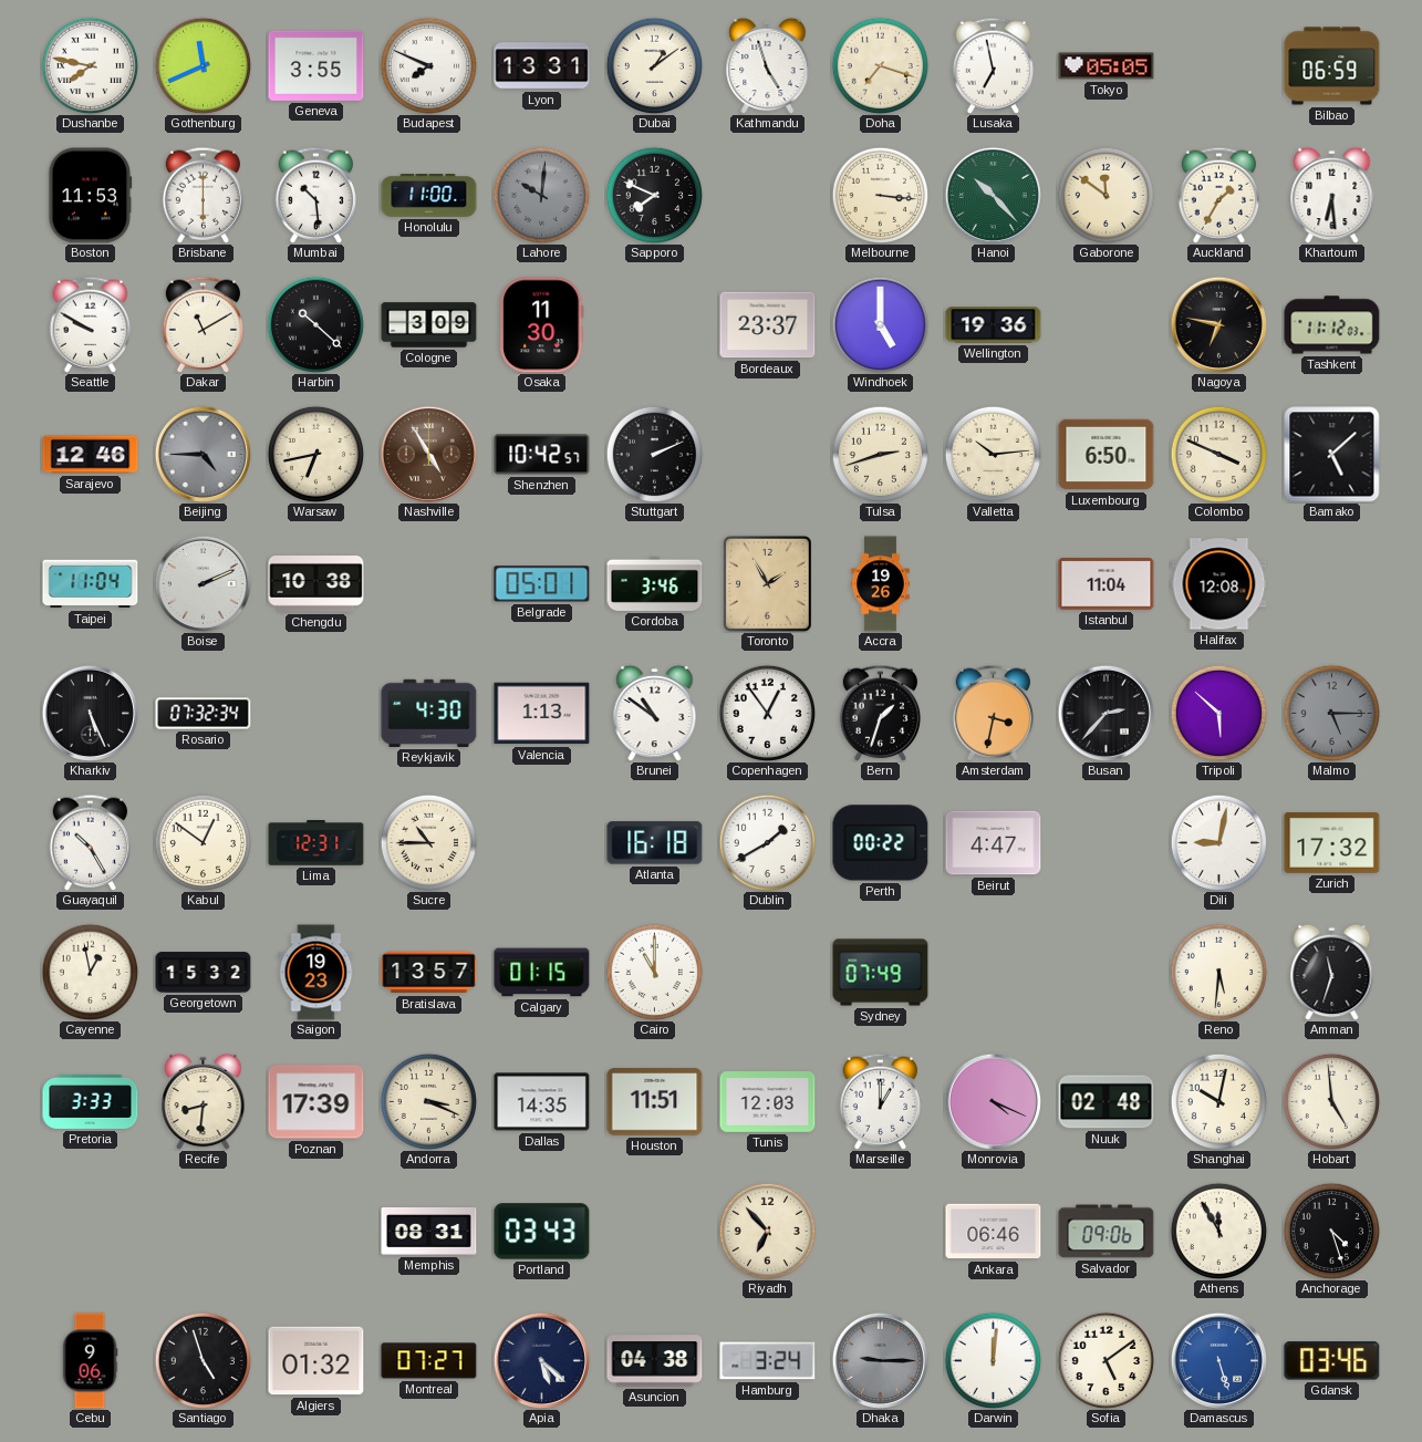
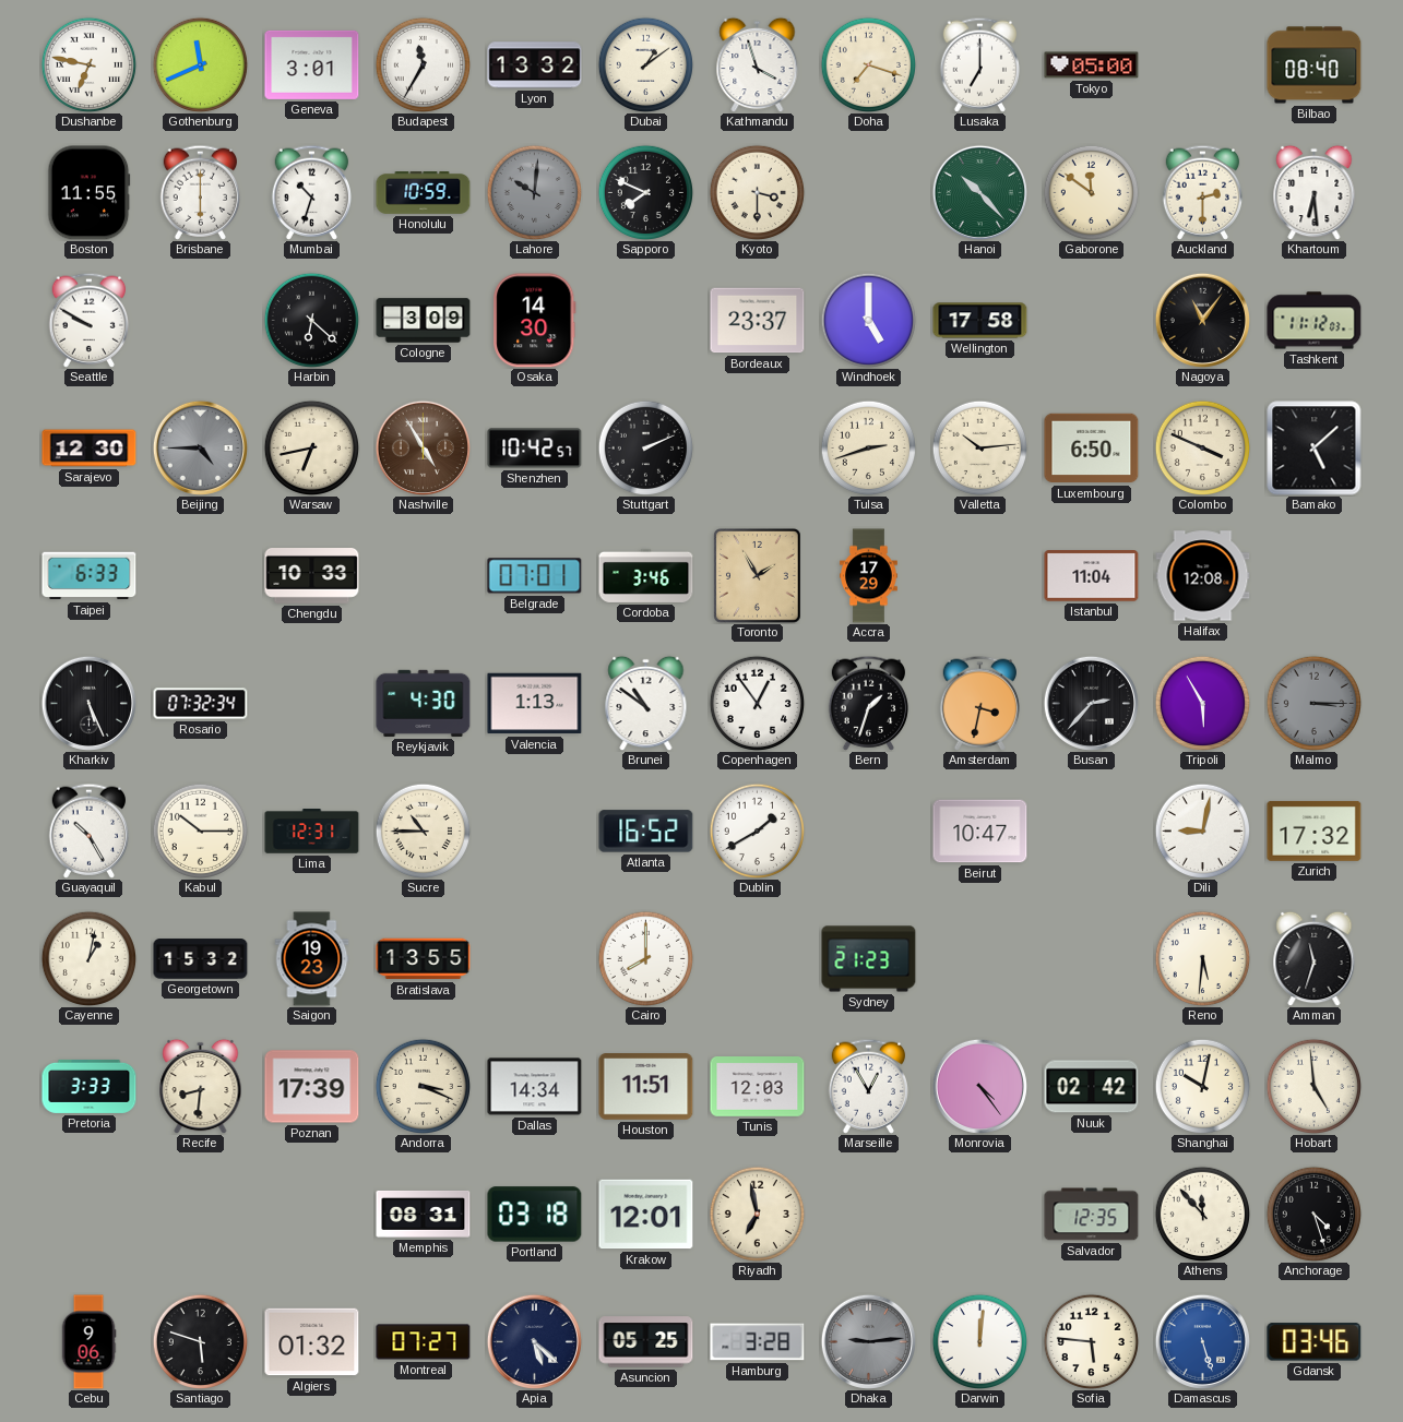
Dushanbe: 7:47 -> 6:47
Geneva: 3:55 -> 3:01
Budapest: 7:49 -> 11:35
Lyon: 13:31 -> 13:32
Kathmandu: 4:57 -> 3:57
Lusaka: 6:58 -> 7:00
Tokyo: 05:05 -> 05:00
Bilbao: 06:59 -> 08:40
Boston: 11:53 -> 11:55
Mumbai: 10:29 -> 10:33
Honolulu: 11:00 -> 10:59
Kyoto: none -> 3:30
Melbourne: 3:16 -> none
Auckland: 1:35 -> 2:30
Dakar: 11:10 -> none
Harbin: 10:22 -> 6:22
Osaka: 11:30 -> 14:30
Wellington: 19:36 -> 17:58
Nagoya: 6:47 -> 11:06
Sarajevo: 12:46 -> 12:30
Taipei: 11:04 -> 6:33
Boise: 2:11 -> none
Chengdu: 10:38 -> 10:33
Belgrade: 05:01 -> 07:01
Accra: 19:26 -> 17:29
Tripoli: 5:52 -> 5:55
Malmo: 5:15 -> 3:15
Kabul: 12:51 -> 10:15
Atlanta: 16:18 -> 16:52
Perth: 00:22 -> none
Beirut: 4:47 -> 10:47
Cayenne: 12:58 -> 1:02
Bratislava: 13:57 -> 13:55
Calgary: 01:15 -> none
Cairo: 11:00 -> 8:00
Sydney: 07:49 -> 21:23
Dallas: 14:35 -> 14:34
Marseille: 1:00 -> 12:55
Monrovia: 4:19 -> 4:24
Nuuk: 02:48 -> 02:42
Portland: 03:43 -> 03:18
Krakow: none -> 12:01
Riyadh: 6:53 -> 6:58
Ankara: 06:46 -> none
Salvador: 09:06 -> 12:35
Athens: 11:55 -> 11:53
Santiago: 4:57 -> 5:48
Asuncion: 04:38 -> 05:25
Hamburg: 3:24 -> 3:28
Dhaka: 9:15 -> 9:14
Sofia: 5:09 -> 5:46
